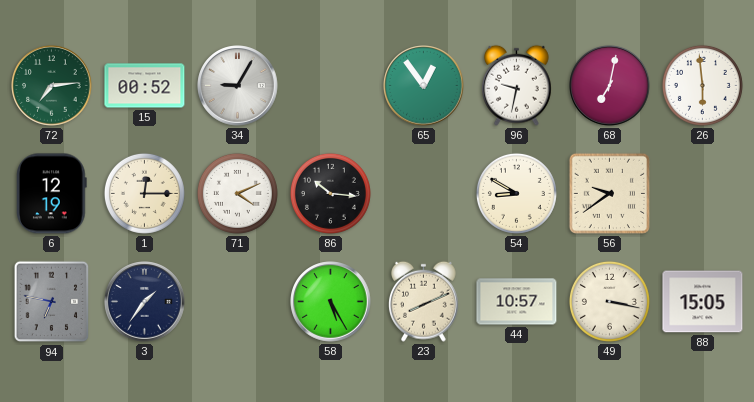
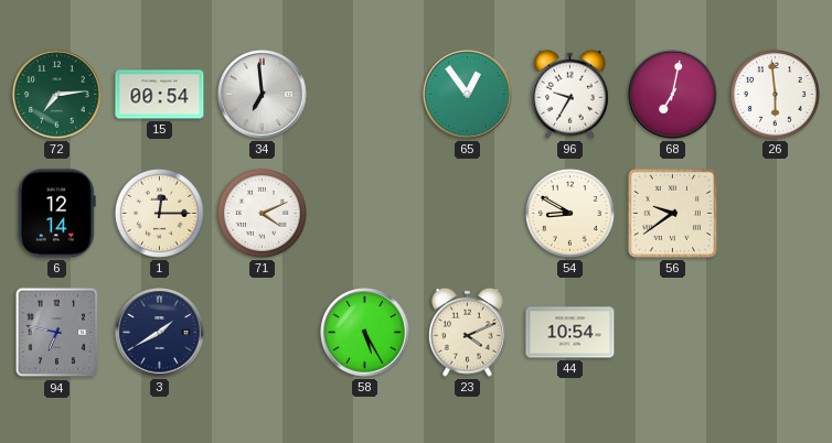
15: 00:52 -> 00:54
34: 9:05 -> 6:59
96: 9:32 -> 9:35
6: 12:19 -> 12:14
86: 10:16 -> none
3: 1:36 -> 1:40
23: 8:11 -> 4:11
44: 10:57 -> 10:54
49: 3:17 -> none
88: 15:05 -> none
